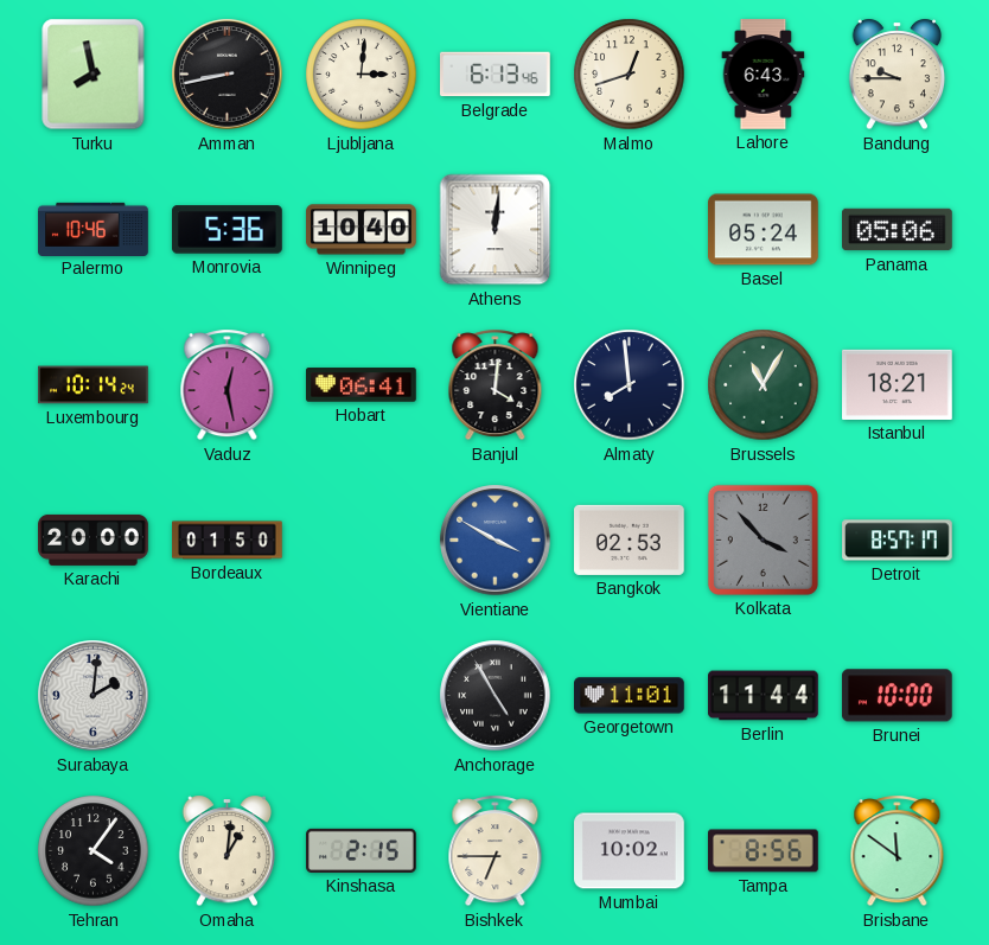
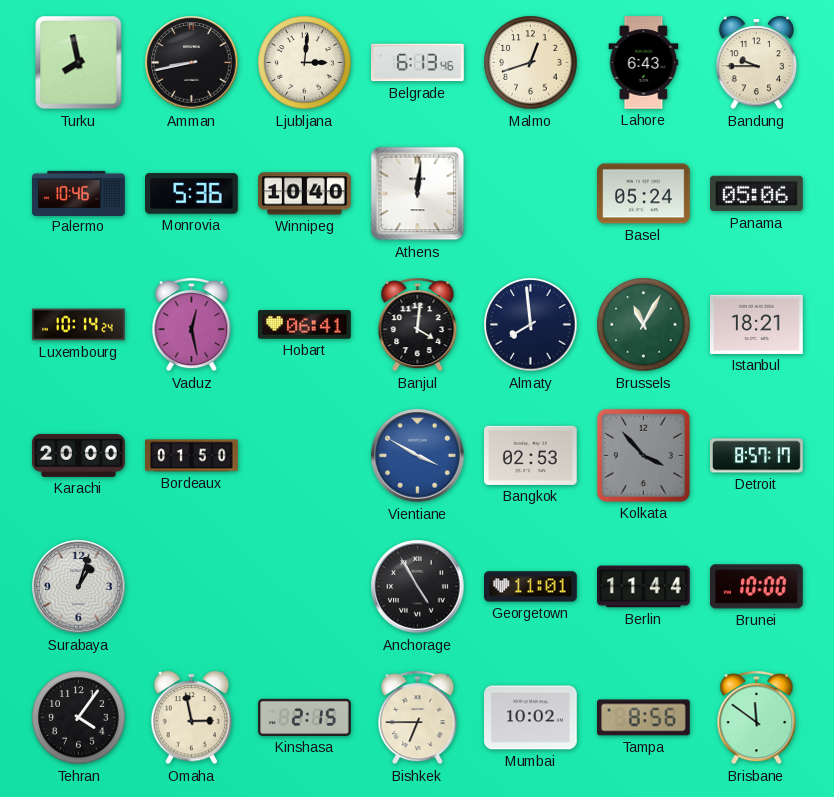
Surabaya: 2:01 -> 1:03
Omaha: 1:01 -> 2:58
